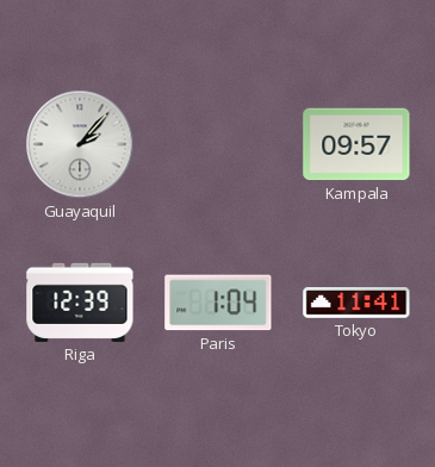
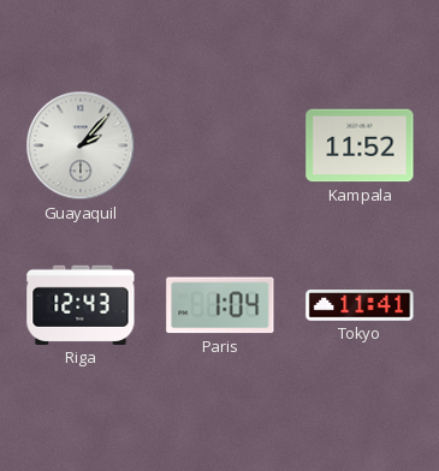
Kampala: 09:57 -> 11:52
Riga: 12:39 -> 12:43
